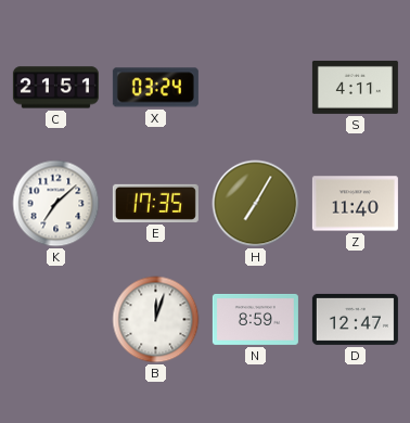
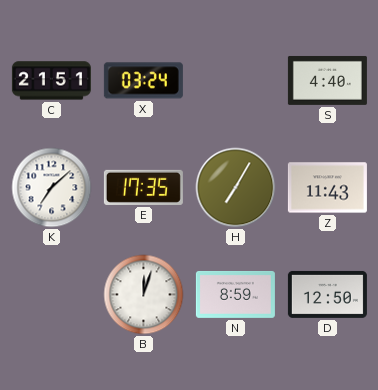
S: 4:11 -> 4:40
Z: 11:40 -> 11:43
D: 12:47 -> 12:50
